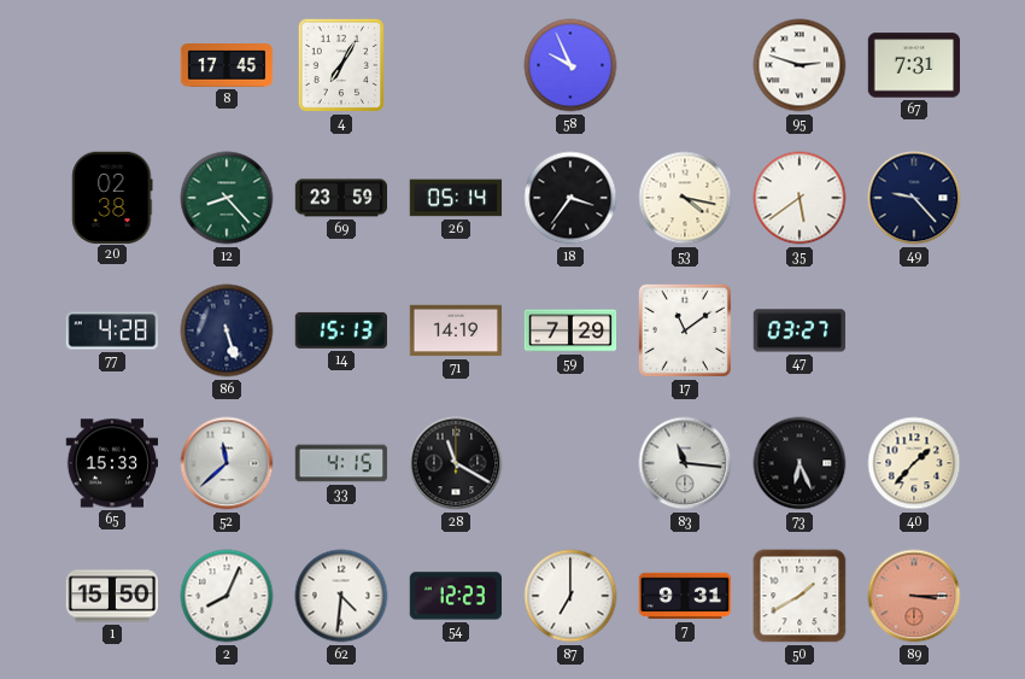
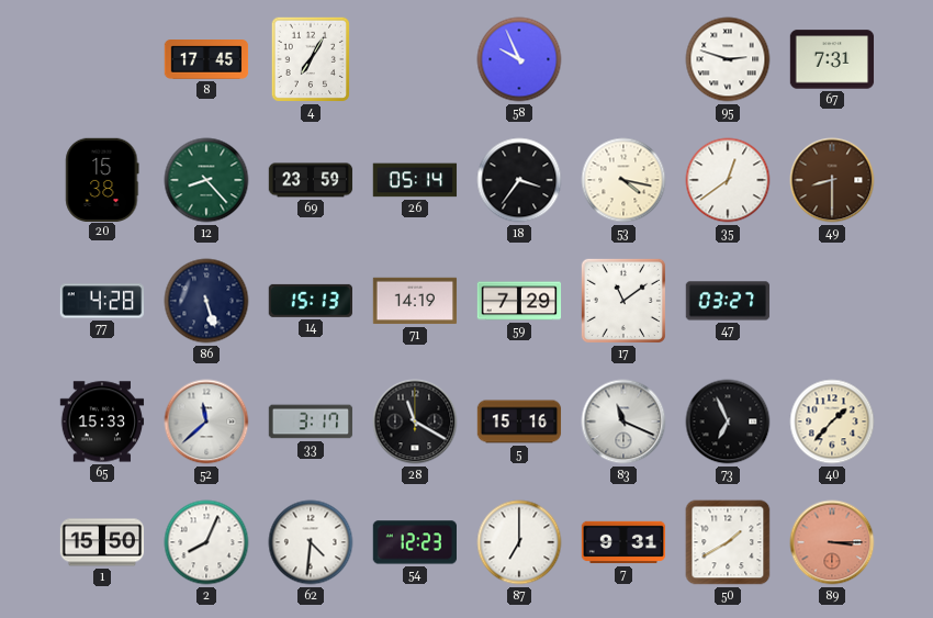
20: 02:38 -> 15:38
35: 5:39 -> 12:39
49: 9:23 -> 8:30
49 dial: navy -> brown
33: 4:15 -> 3:17
5: none -> 15:16
83: 11:16 -> 11:19
73: 6:26 -> 6:56
